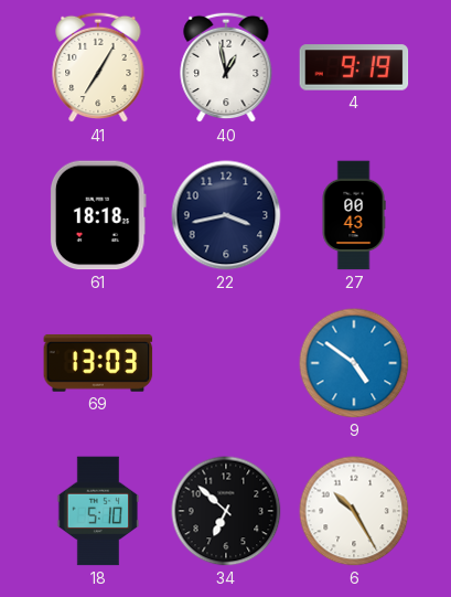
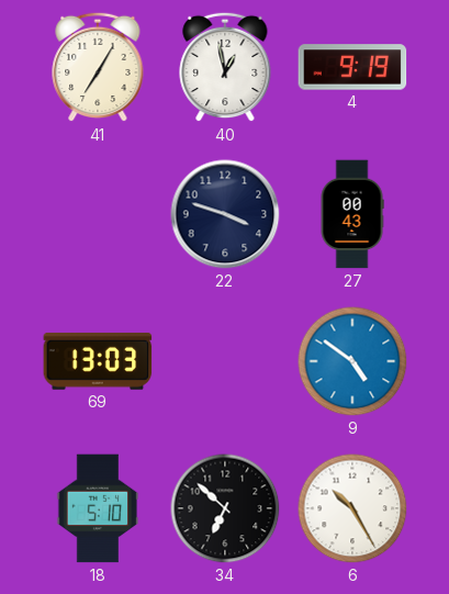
61: 18:18 -> none
22: 3:43 -> 3:48
